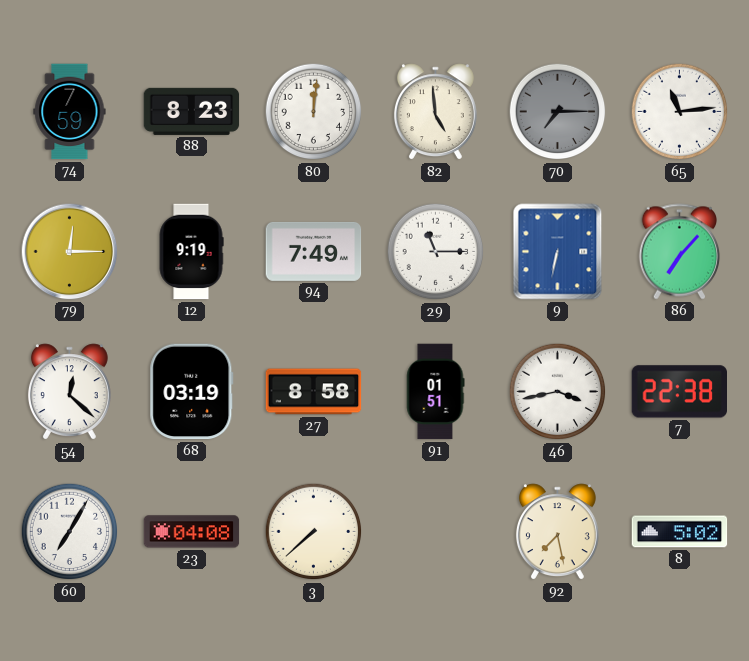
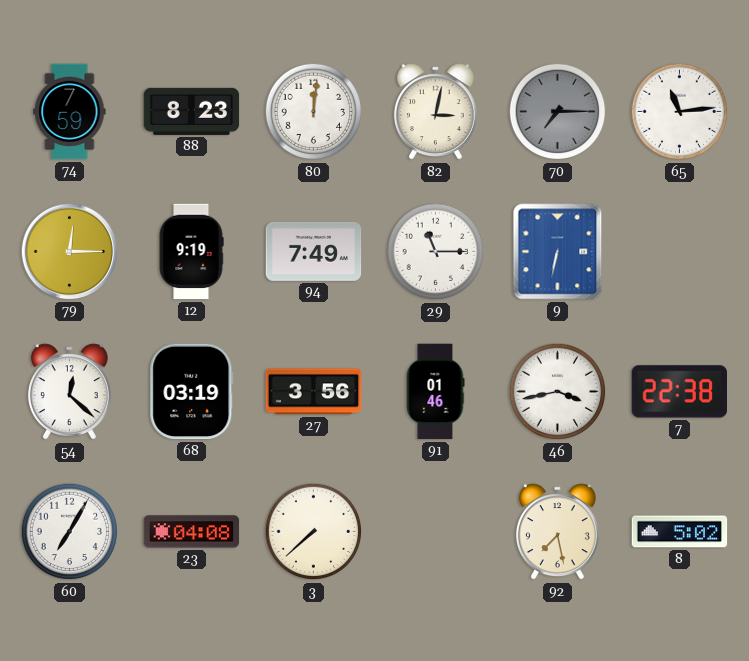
82: 4:59 -> 3:02
86: 7:07 -> none
27: 8:58 -> 3:56
91: 01:51 -> 01:46
